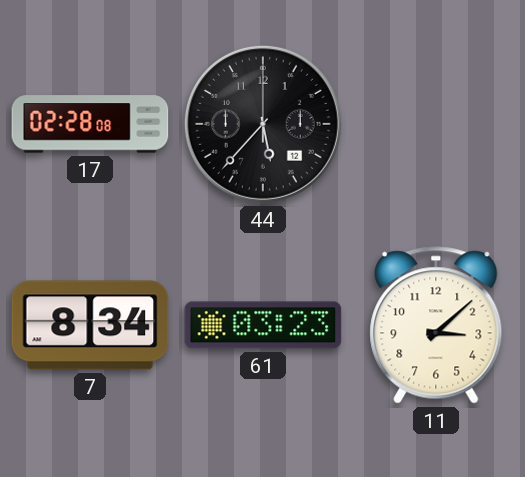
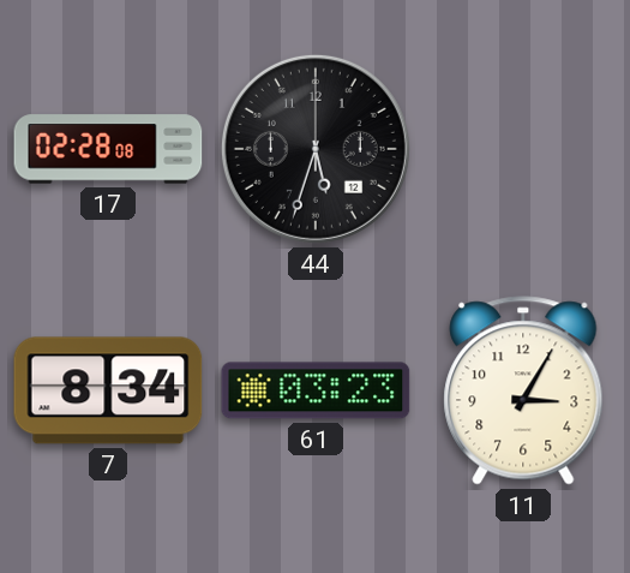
44: 5:37 -> 5:33
11: 3:08 -> 3:05
